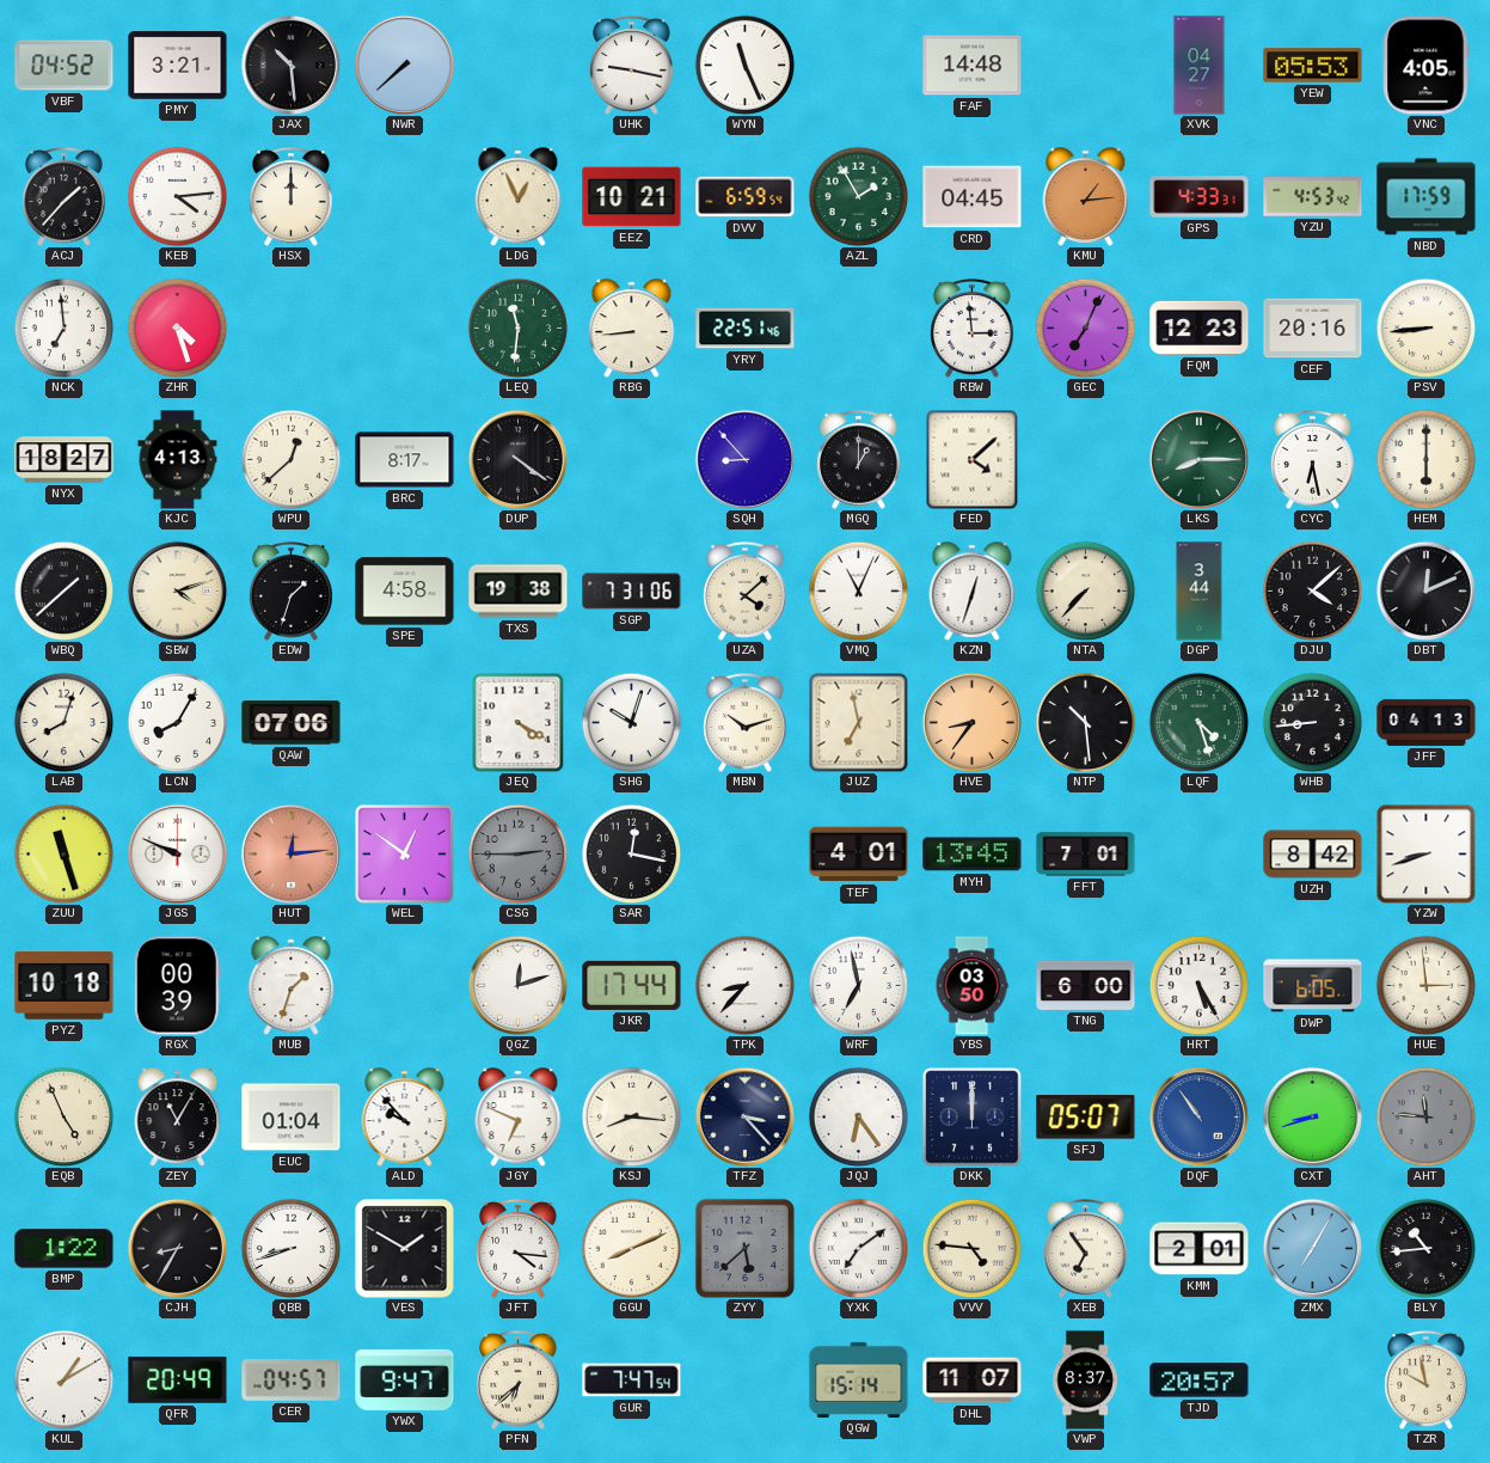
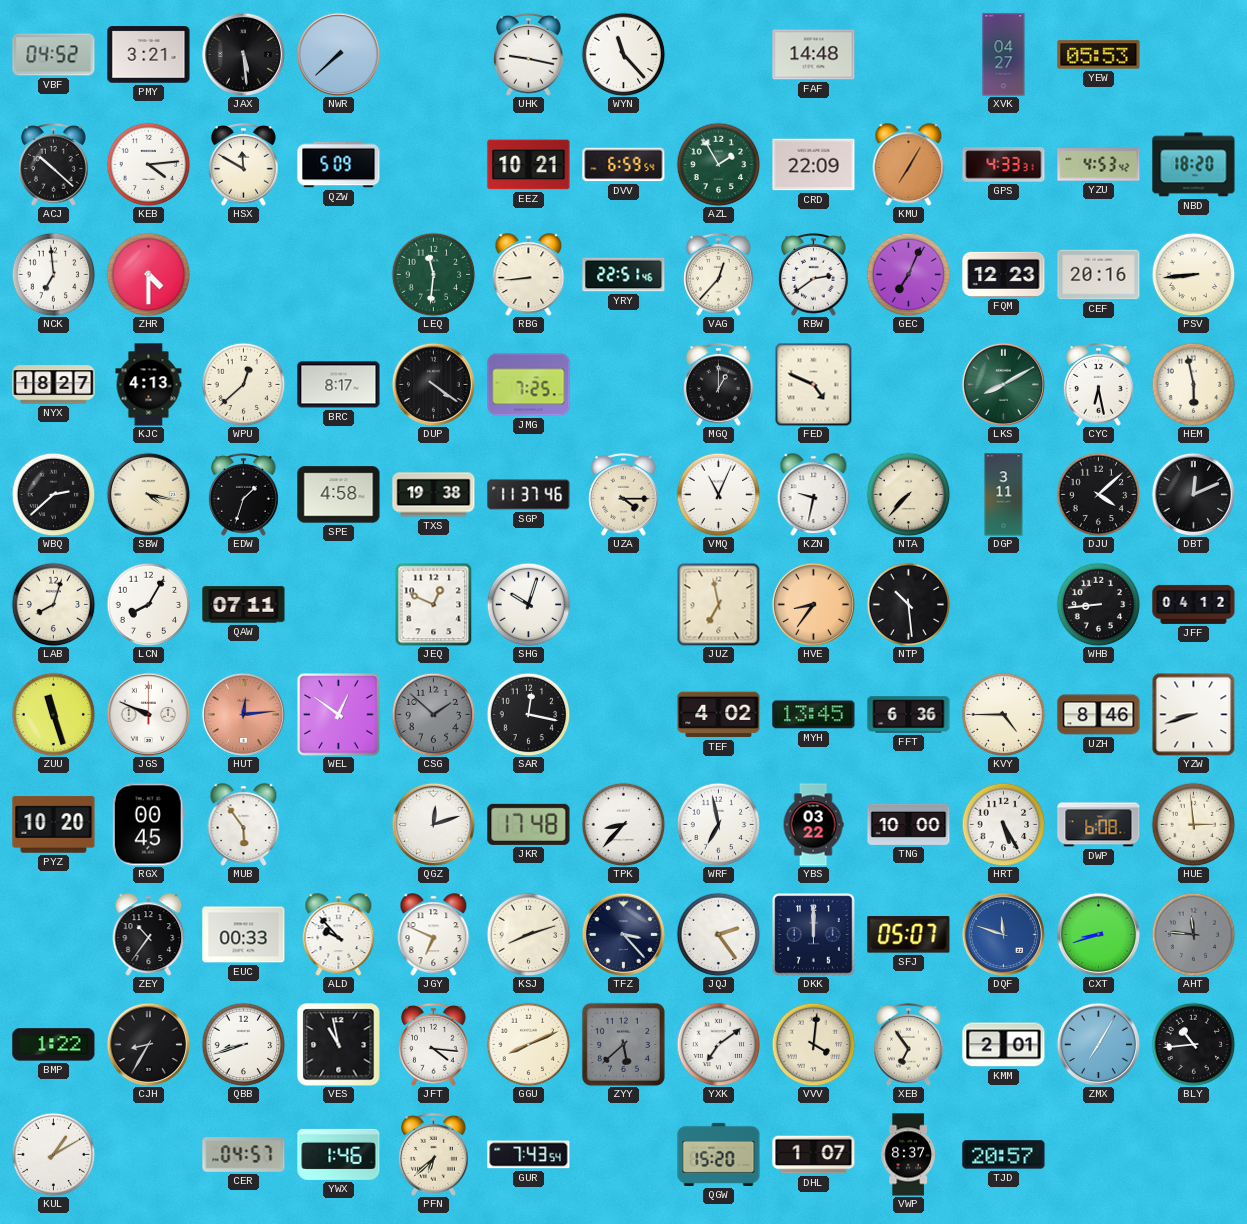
JAX: 10:29 -> 5:29
WYN: 11:26 -> 11:23
VNC: 4:05 -> none
ACJ: 1:37 -> 10:22
HSX: 12:00 -> 11:50
QZW: none -> 5:09
LDG: 12:56 -> none
CRD: 04:45 -> 22:09
KMU: 1:14 -> 7:05
NBD: 17:59 -> 18:20
ZHR: 4:27 -> 4:30
VAG: none -> 12:37
RBW: 2:59 -> 2:39
JMG: none -> 7:25
SQH: 8:53 -> none
FED: 4:08 -> 4:49
LKS: 8:15 -> 8:10
HEM: 6:00 -> 5:58
WBQ: 1:38 -> 2:38
SBW: 4:12 -> 4:17
SGP: 7:31 -> 11:37
UZA: 4:08 -> 4:15
KZN: 12:33 -> 9:32
DGP: 3:44 -> 3:11
QAW: 07:06 -> 07:11
JEQ: 4:20 -> 12:49
MBN: 10:12 -> none
LQF: 4:27 -> none
JFF: 04:13 -> 04:12
CSG: 2:45 -> 1:52
TEF: 4:01 -> 4:02
FFT: 7:01 -> 6:36
KVY: none -> 4:45
UZH: 8:42 -> 8:46
PYZ: 10:18 -> 10:20
RGX: 00:39 -> 00:45
MUB: 1:33 -> 5:54
JKR: 17:44 -> 17:48
YBS: 03:50 -> 03:22
TNG: 6:00 -> 10:00
DWP: 6:05 -> 6:08
EQB: 4:56 -> none
ZEY: 11:05 -> 10:36
EUC: 01:04 -> 00:33
KSJ: 8:16 -> 8:12
JQJ: 6:24 -> 2:24
DQF: 10:54 -> 11:48
VES: 1:50 -> 10:58
VVV: 4:46 -> 4:01
QFR: 20:49 -> none
YWX: 9:47 -> 1:46
GUR: 7:47 -> 7:43
QGW: 15:14 -> 15:20
DHL: 11:07 -> 1:07
TZR: 9:58 -> none
